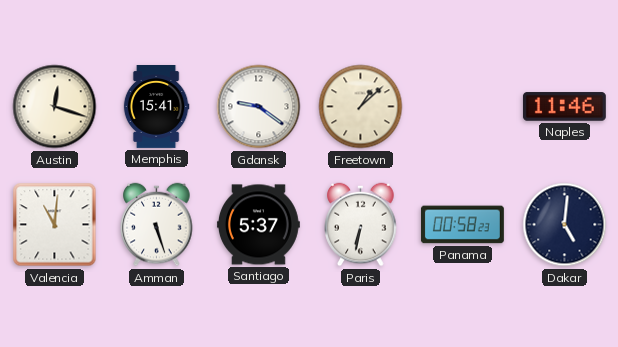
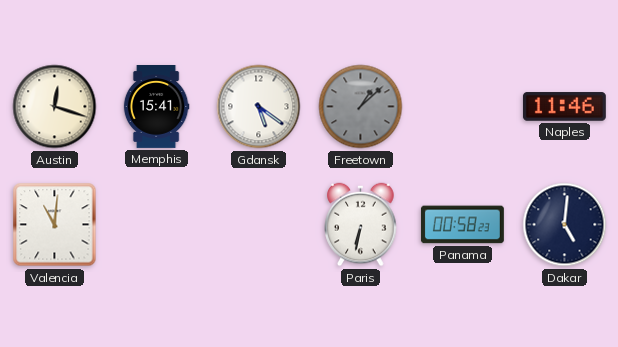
Gdansk: 9:21 -> 5:21
Freetown dial: cream -> grey
Amman: 5:27 -> none
Santiago: 5:37 -> none
